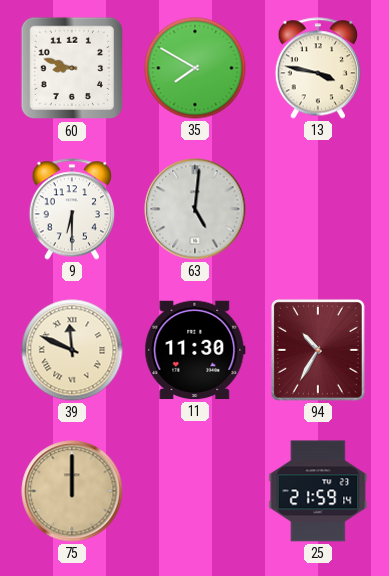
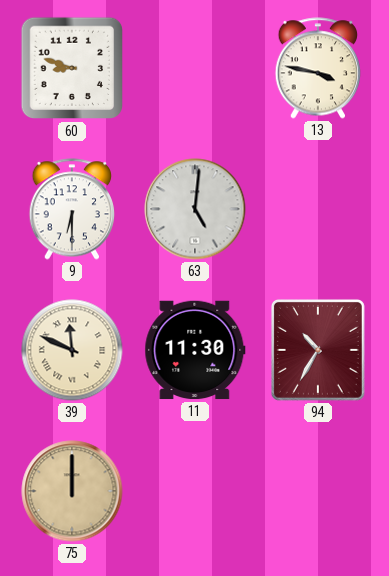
35: 7:50 -> none
25: 21:59 -> none
